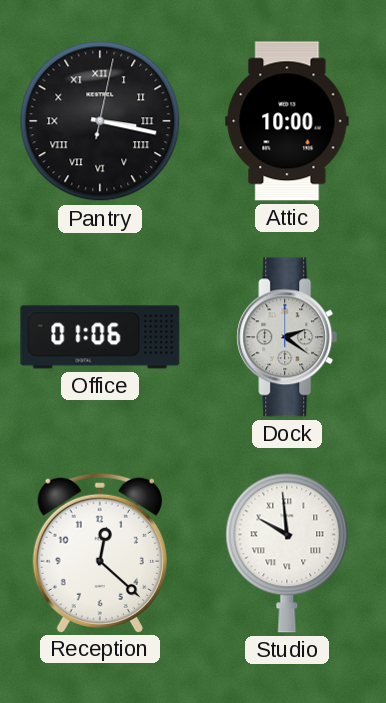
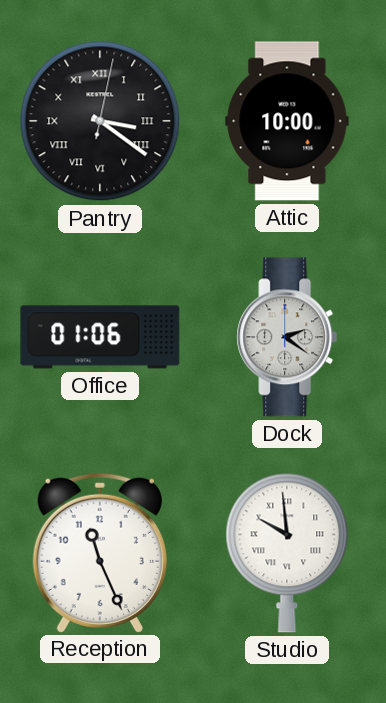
Pantry: 3:17 -> 3:21
Reception: 12:22 -> 11:26
